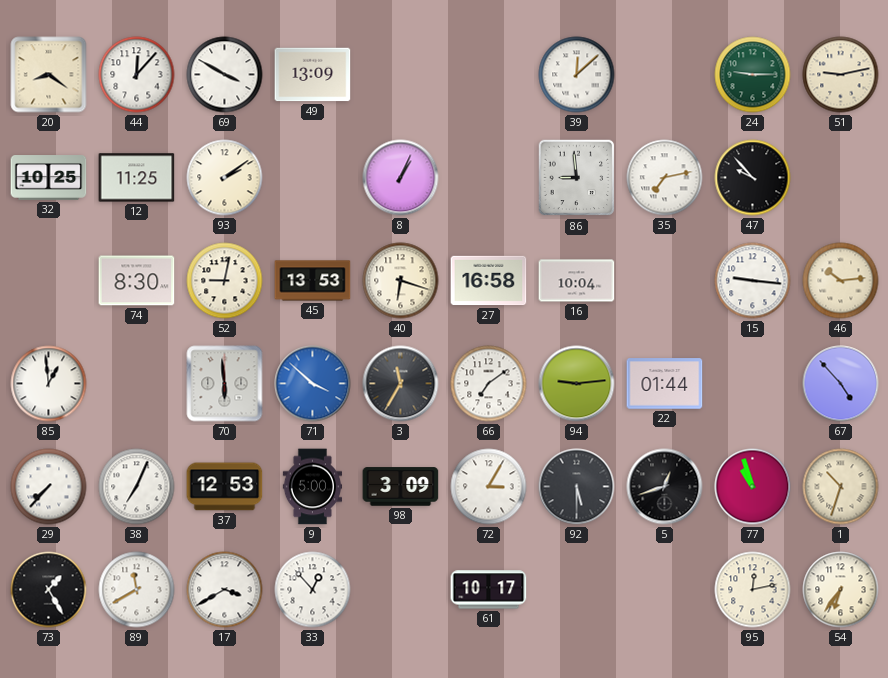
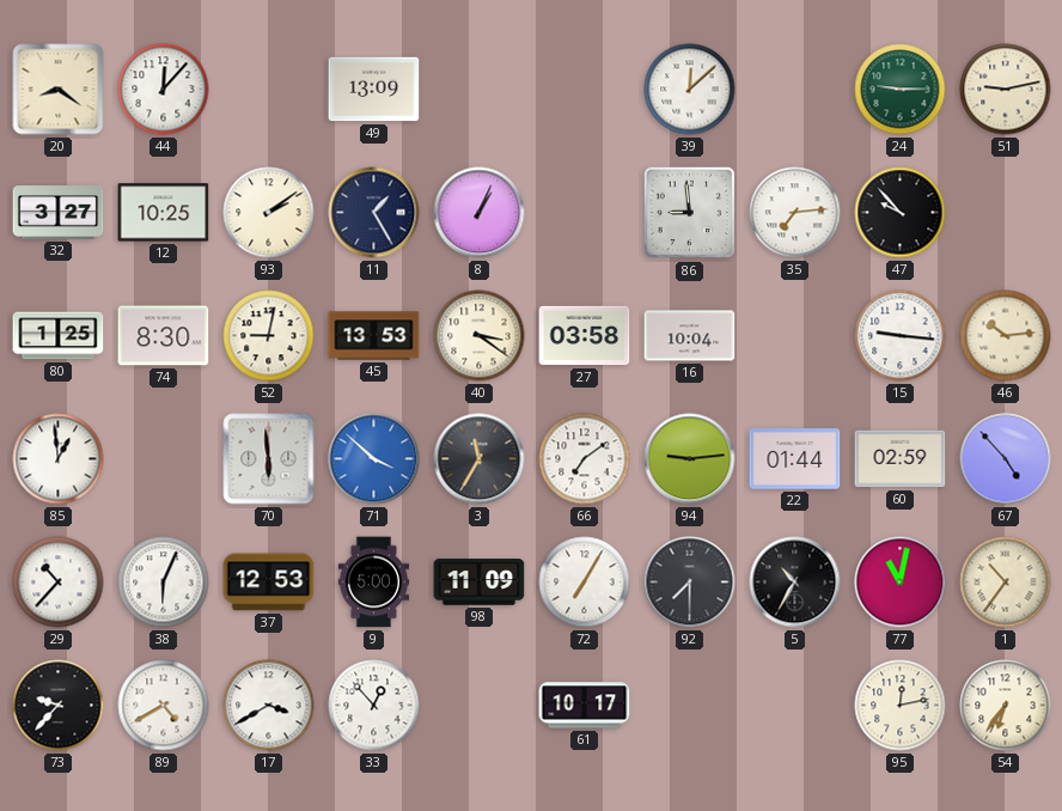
69: 3:50 -> none
32: 10:25 -> 3:27
12: 11:25 -> 10:25
11: none -> 1:25
35: 7:13 -> 7:14
80: none -> 1:25
40: 6:18 -> 3:21
27: 16:58 -> 03:58
60: none -> 02:59
29: 7:37 -> 10:37
38: 7:04 -> 6:04
98: 3:09 -> 11:09
72: 3:05 -> 7:05
92: 5:30 -> 7:30
5: 12:42 -> 10:35
77: 10:57 -> 11:02
1: 10:33 -> 10:36
73: 1:25 -> 9:37
89: 11:40 -> 4:40
